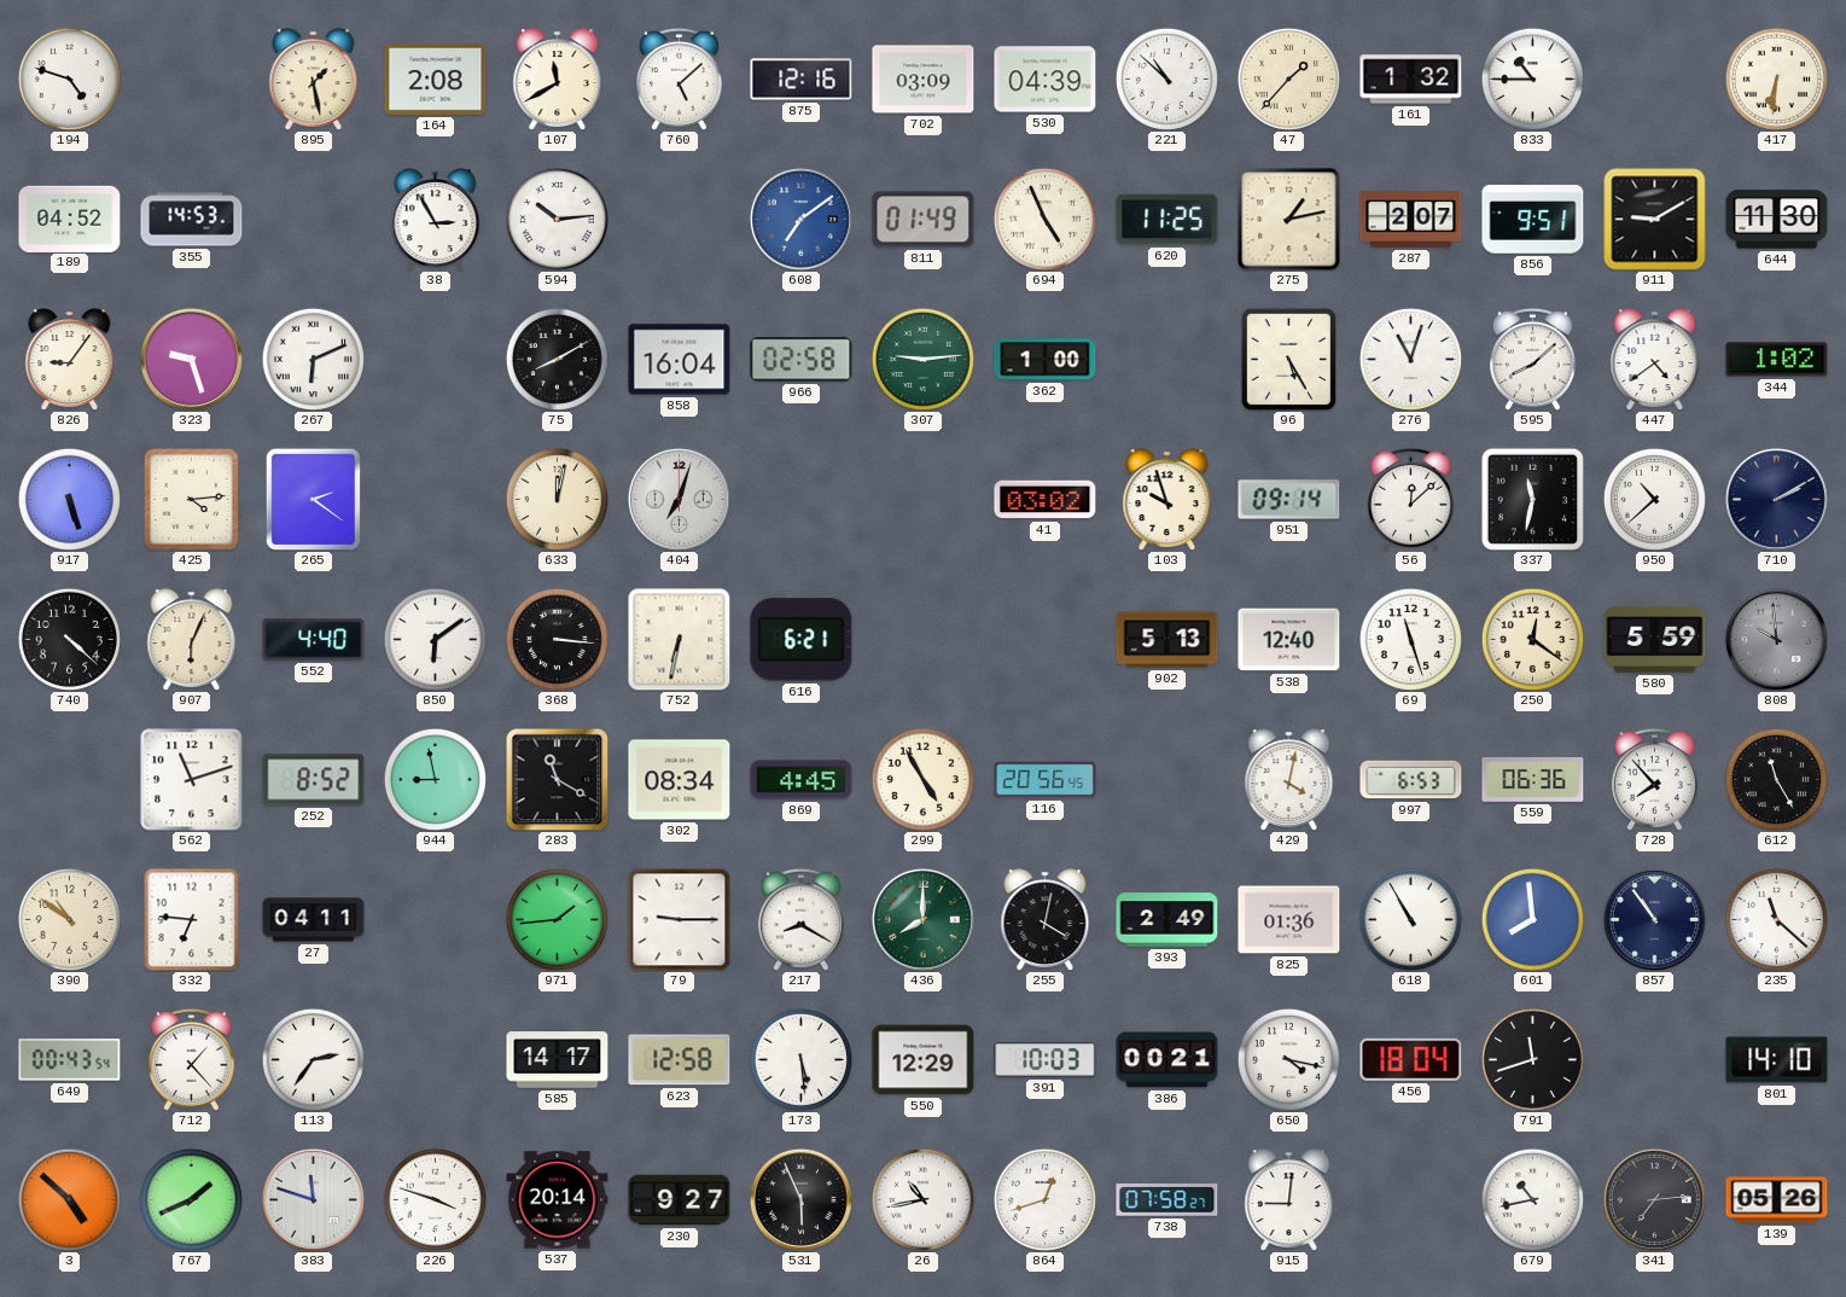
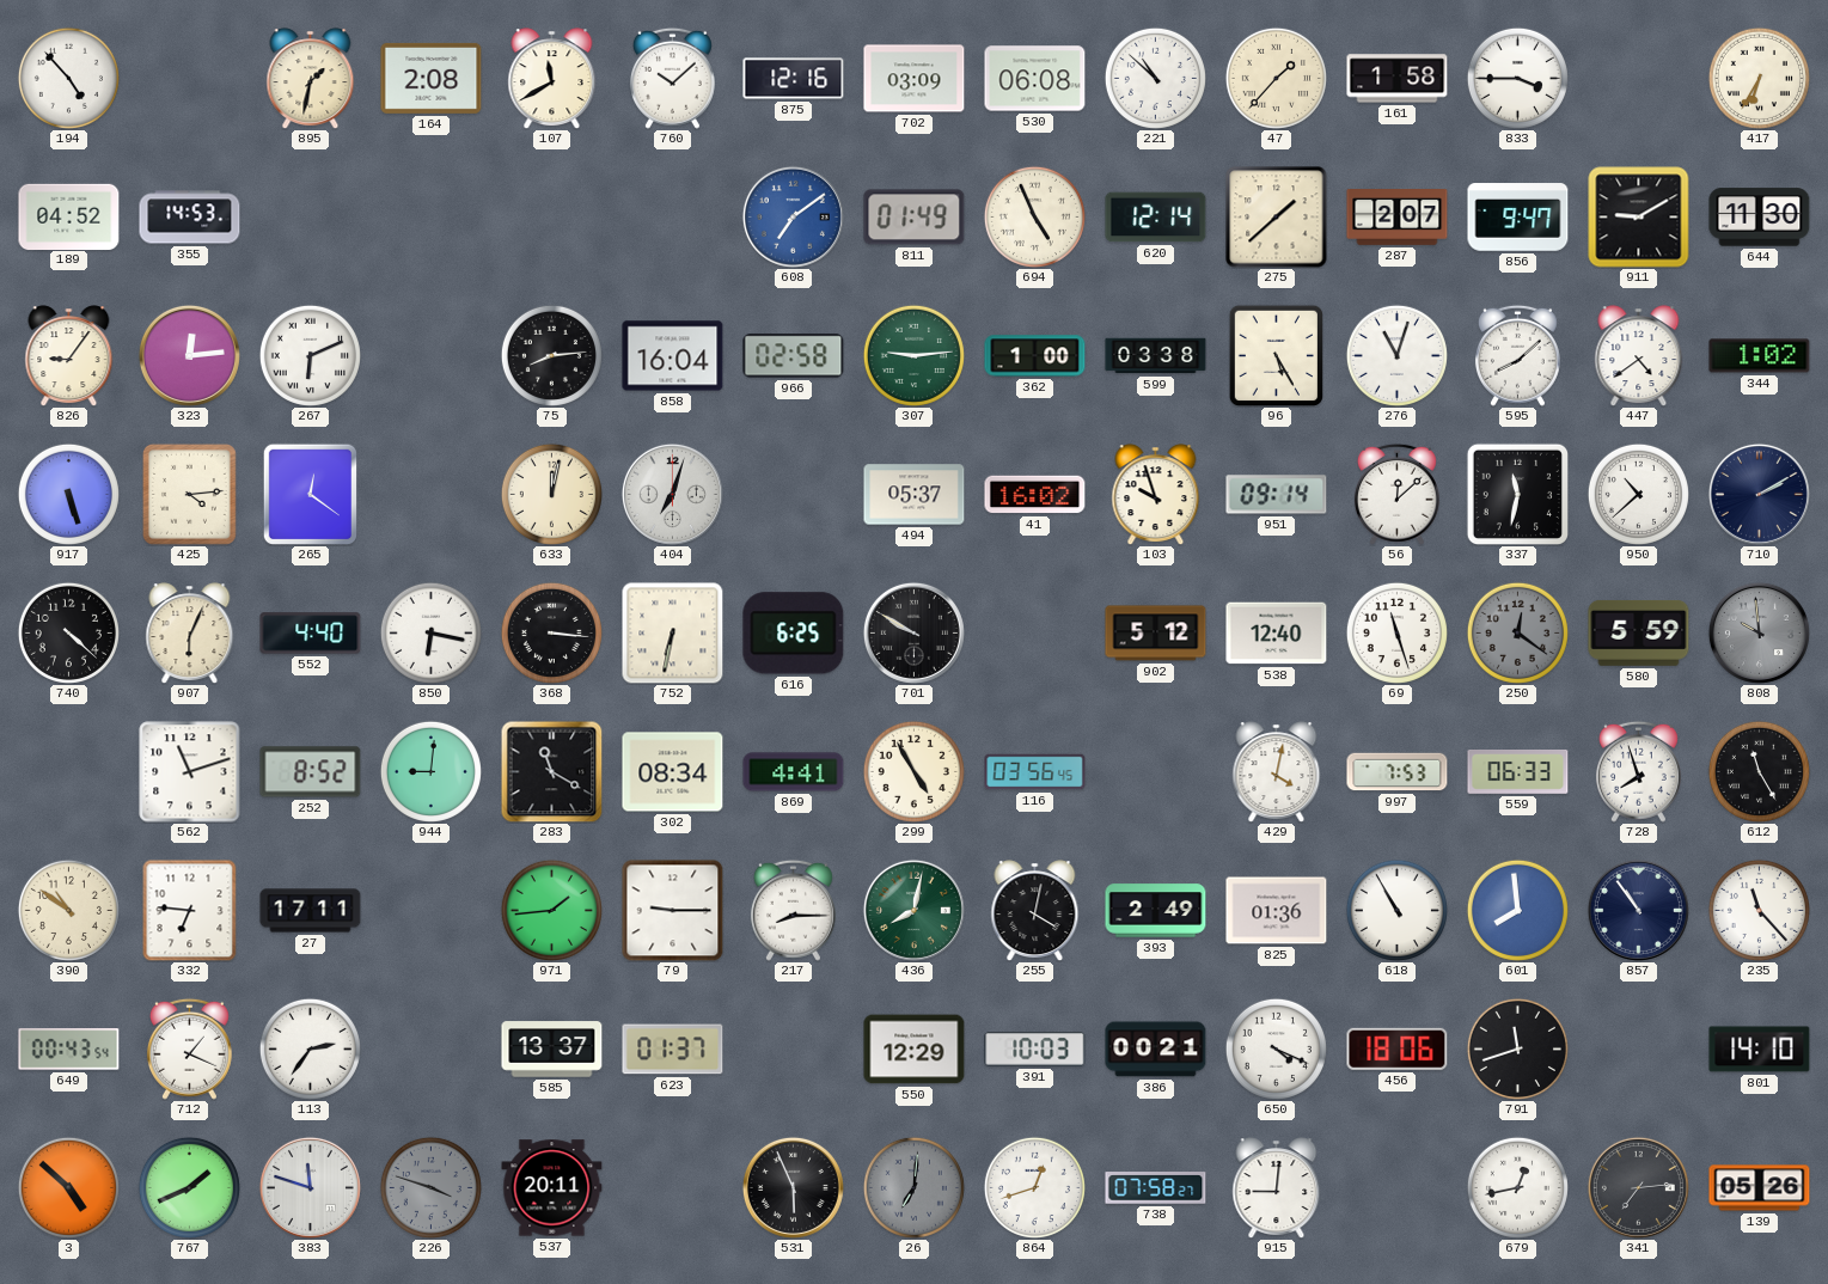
194: 4:48 -> 4:53
895: 1:28 -> 1:32
760: 5:08 -> 10:08
530: 04:39 -> 06:08
161: 1:32 -> 1:58
833: 10:45 -> 3:45
417: 6:31 -> 6:35
38: 2:55 -> none
594: 10:14 -> none
620: 11:25 -> 12:14
275: 1:13 -> 1:38
856: 9:51 -> 9:47
323: 9:27 -> 12:14
75: 8:10 -> 8:14
599: none -> 03:38
265: 2:21 -> 12:21
494: none -> 05:37
41: 03:02 -> 16:02
850: 6:09 -> 6:17
616: 6:21 -> 6:25
701: none -> 9:50
902: 5:13 -> 5:12
250 dial: cream -> grey
944: 8:58 -> 9:01
869: 4:45 -> 4:41
116: 20:56 -> 03:56
997: 6:53 -> 7:53
559: 06:36 -> 06:33
728: 7:53 -> 7:57
27: 04:11 -> 17:11
217: 8:20 -> 8:15
436: 8:00 -> 8:02
235: 11:22 -> 11:23
712: 1:23 -> 1:19
585: 14:17 -> 13:37
623: 12:58 -> 01:37
173: 5:29 -> none
650: 4:17 -> 4:19
456: 18:04 -> 18:06
226 dial: white -> grey
537: 20:14 -> 20:11
230: 9:27 -> none
26: 10:43 -> 7:01
26 dial: white -> grey
679: 10:43 -> 12:43
